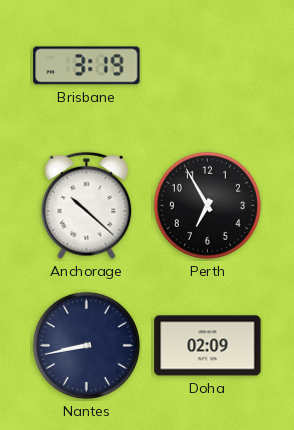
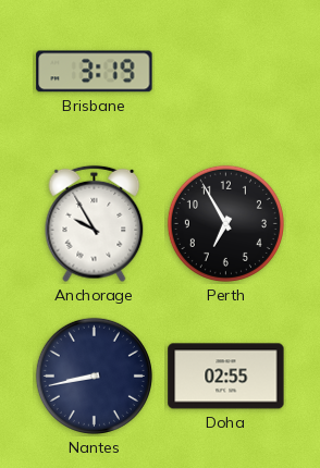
Anchorage: 10:22 -> 9:55
Doha: 02:09 -> 02:55
